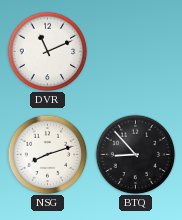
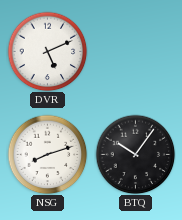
DVR: 11:11 -> 5:11
BTQ: 8:53 -> 10:06
